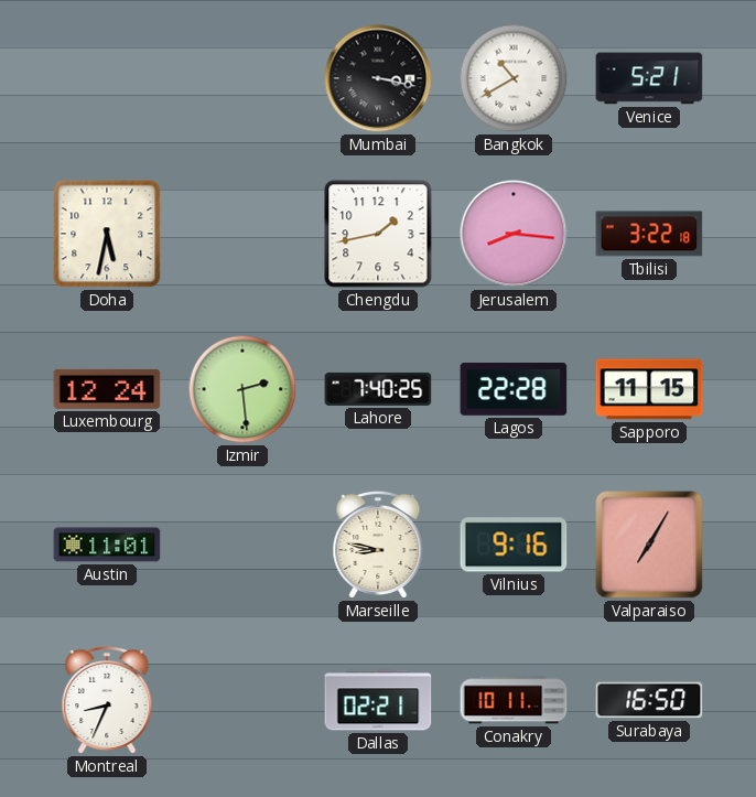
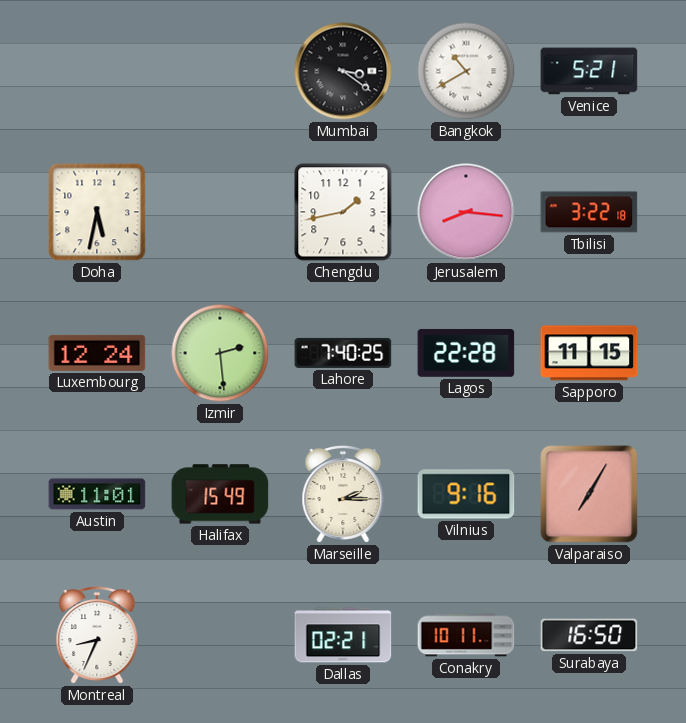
Mumbai: 3:17 -> 3:21
Halifax: none -> 15:49
Marseille: 8:47 -> 2:15
